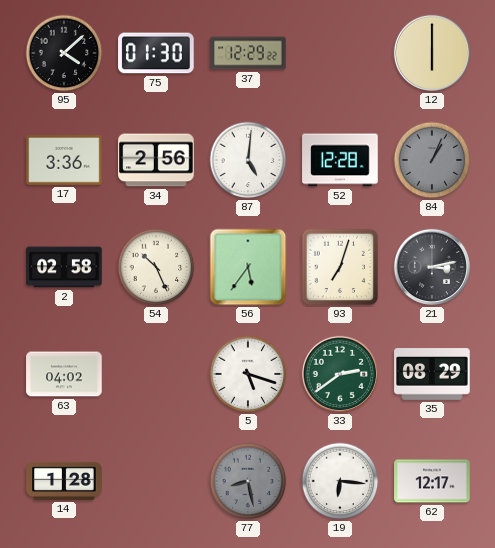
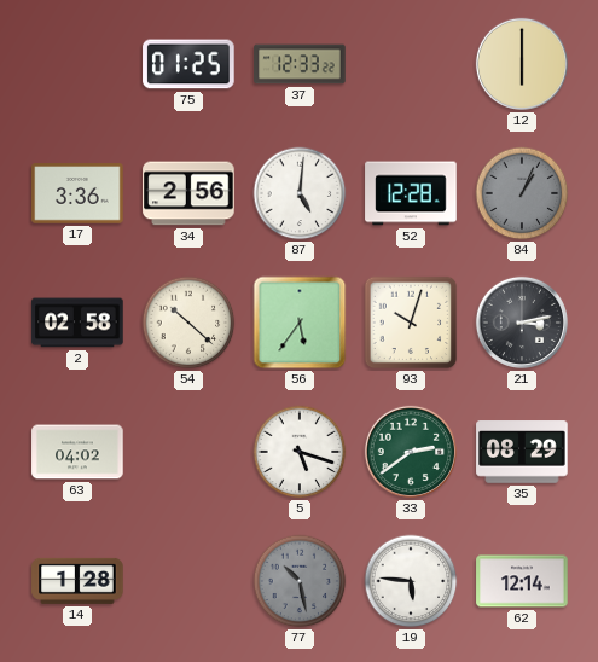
95: 4:08 -> none
75: 01:30 -> 01:25
37: 12:29 -> 12:33
54: 10:26 -> 10:22
93: 7:03 -> 10:03
77: 8:28 -> 10:28
19: 6:16 -> 5:46
62: 12:17 -> 12:14
